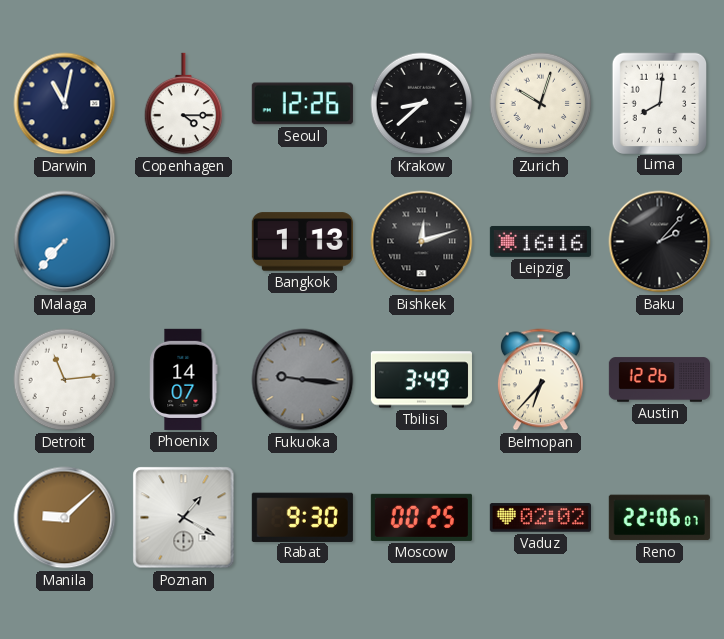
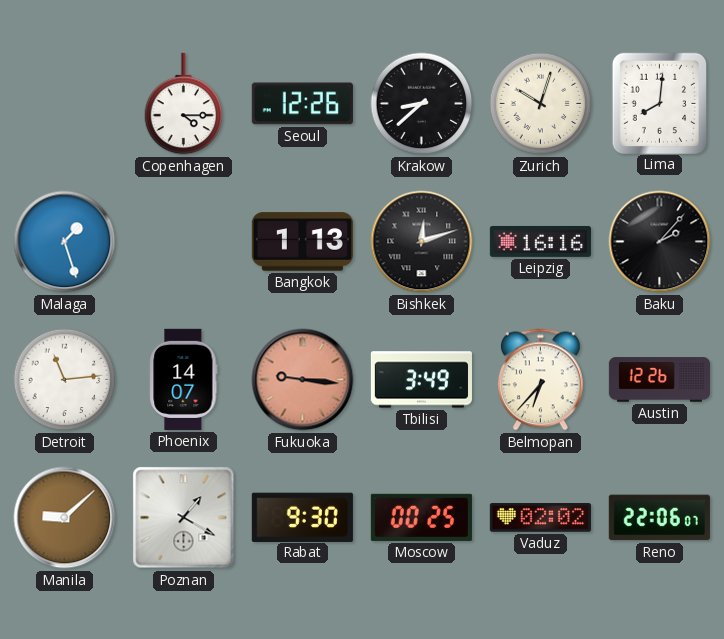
Darwin: 11:02 -> none
Malaga: 7:37 -> 1:27
Fukuoka dial: grey -> salmon
